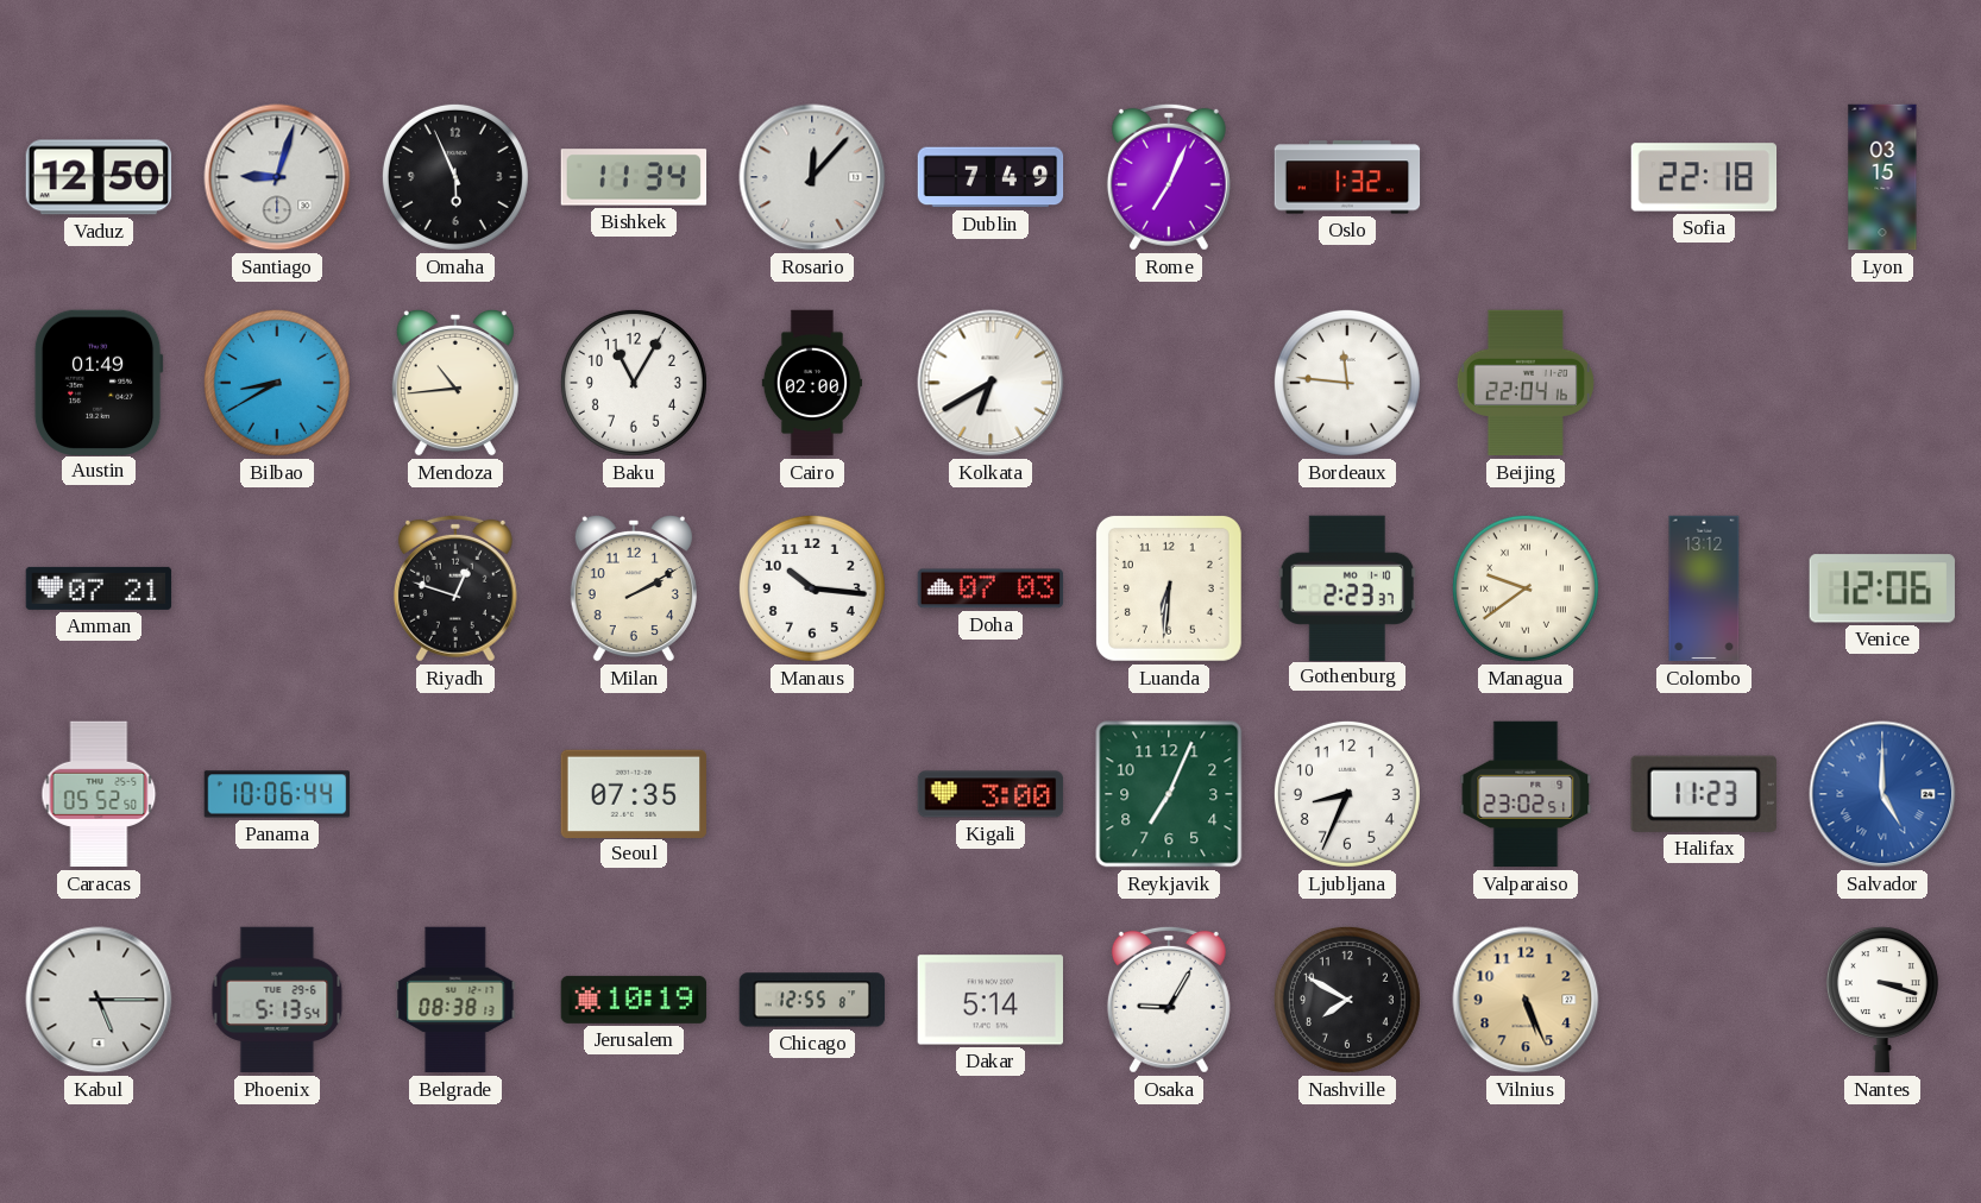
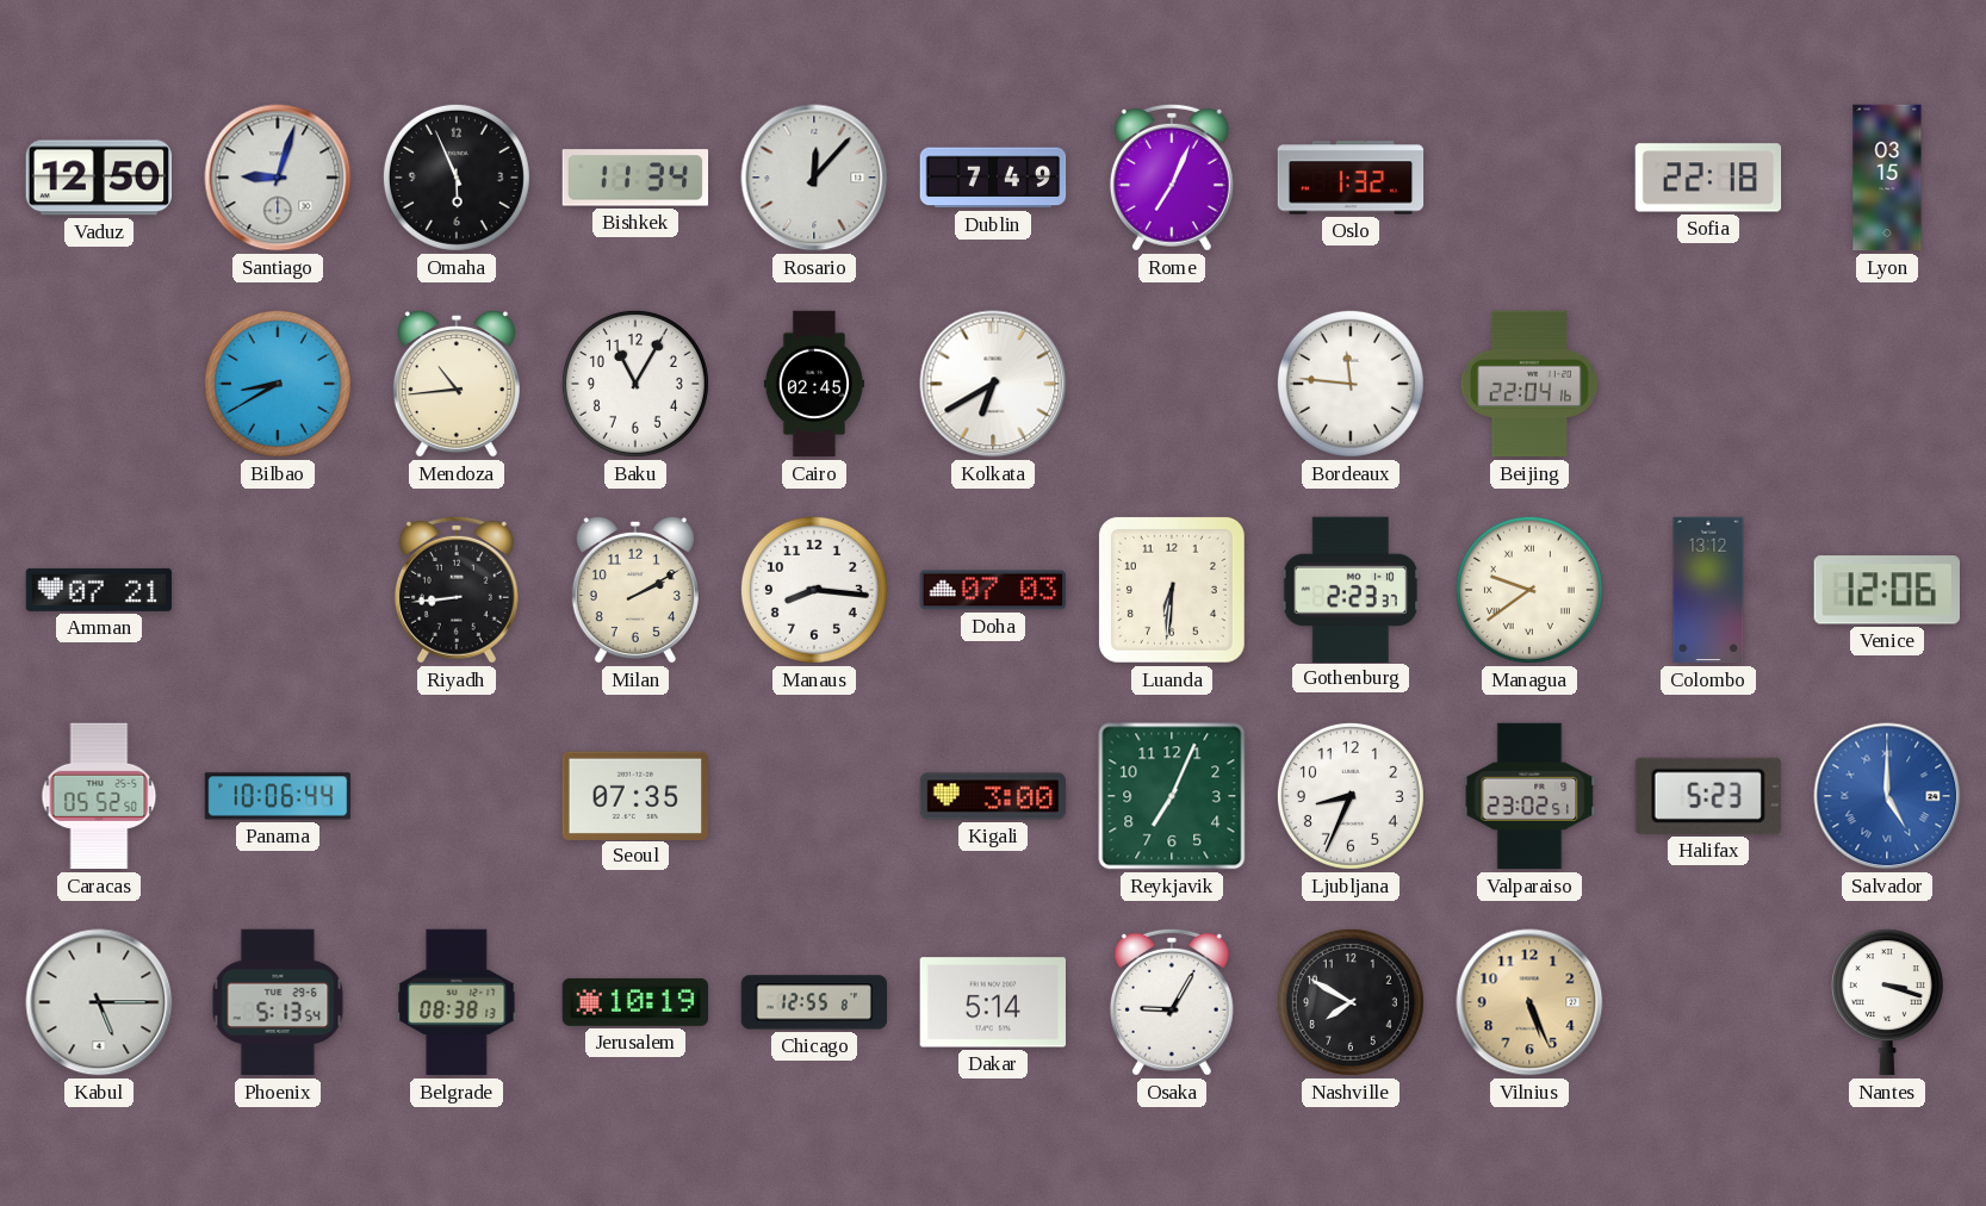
Austin: 01:49 -> none
Cairo: 02:00 -> 02:45
Riyadh: 12:48 -> 8:44
Manaus: 10:16 -> 8:16
Halifax: 11:23 -> 5:23
